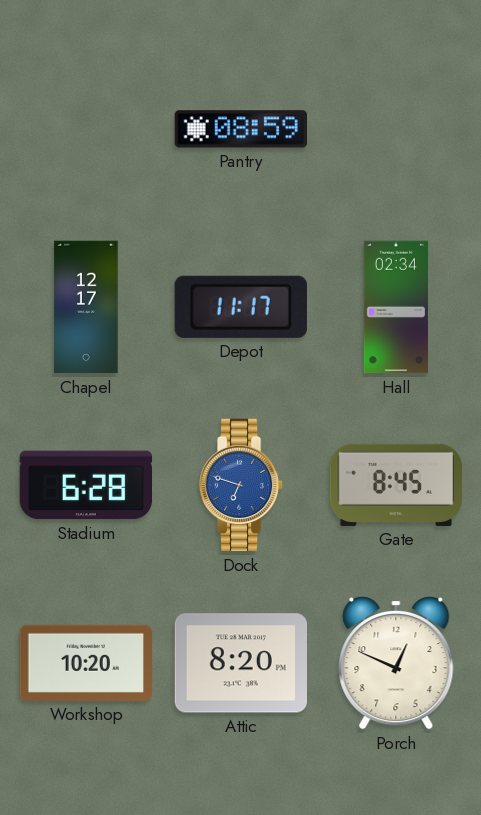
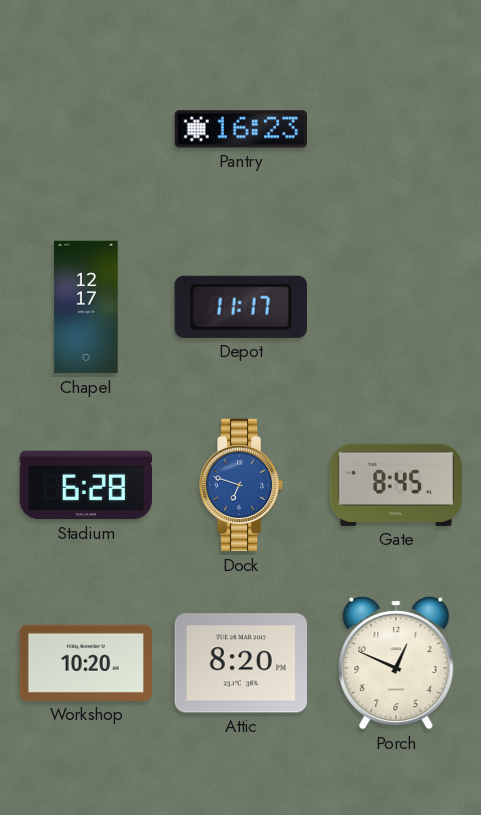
Pantry: 08:59 -> 16:23
Hall: 02:34 -> none
